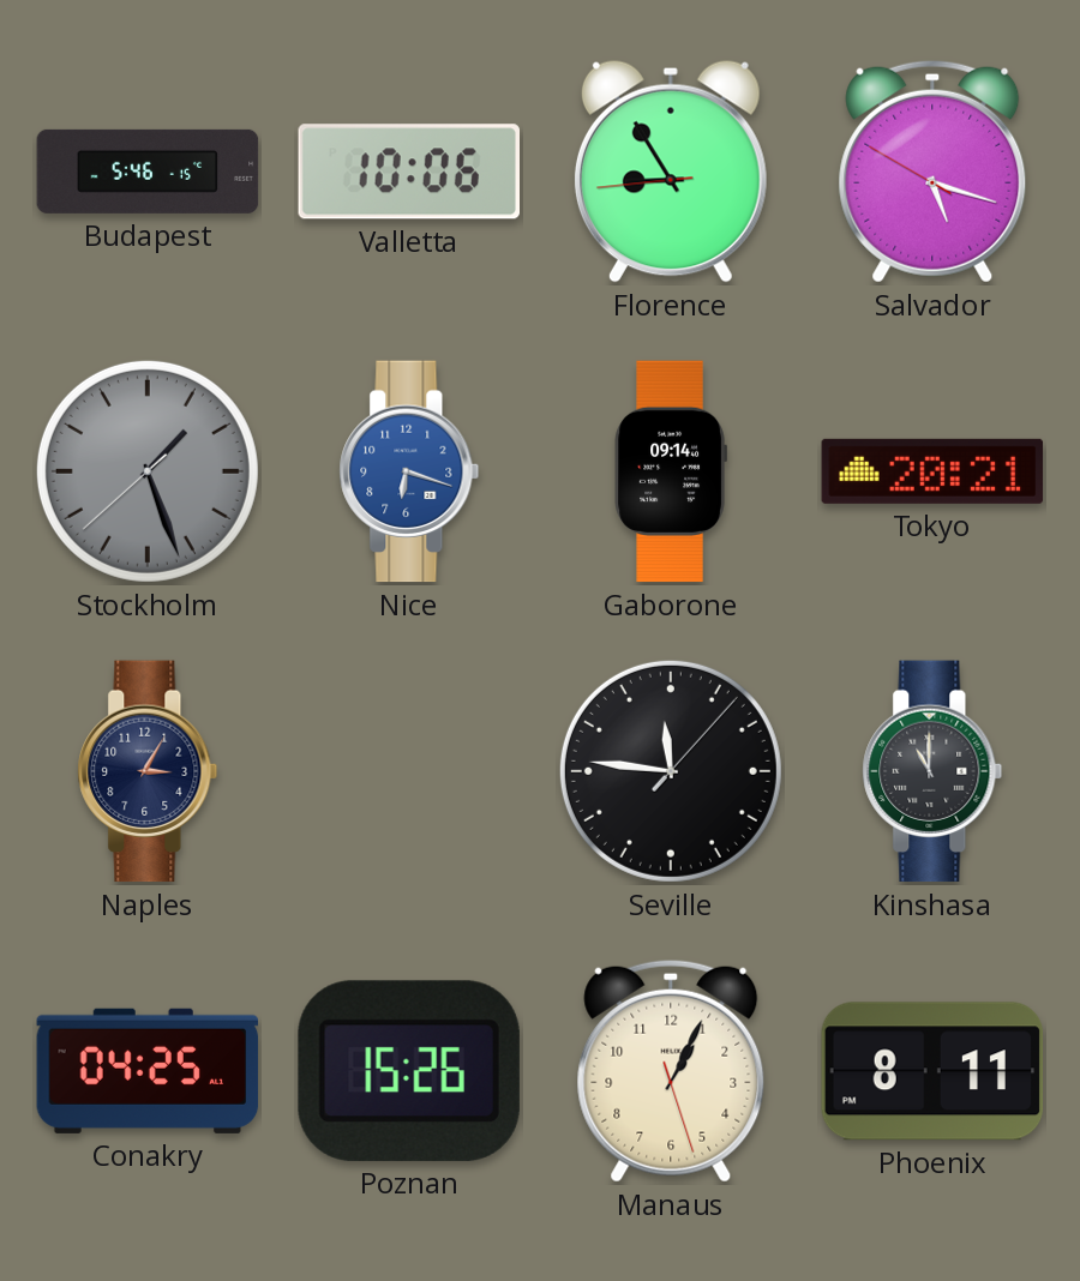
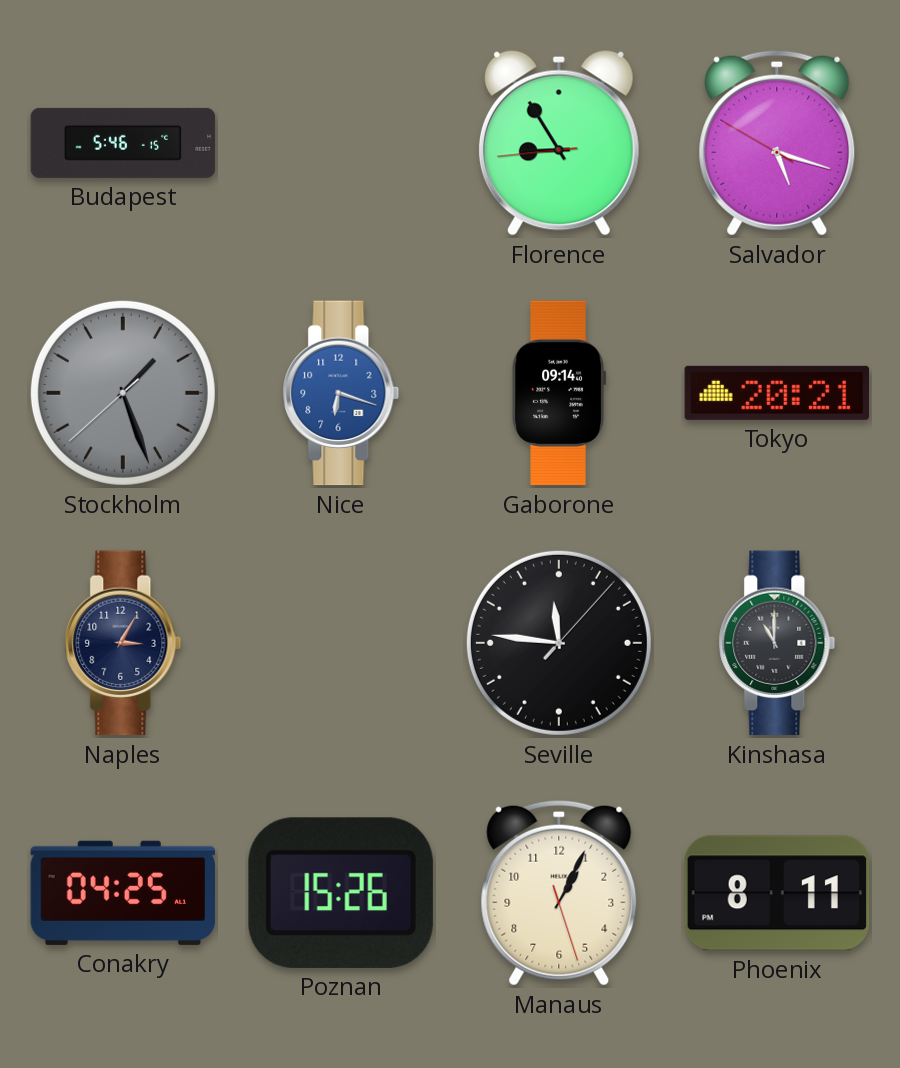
Valletta: 10:06 -> none
